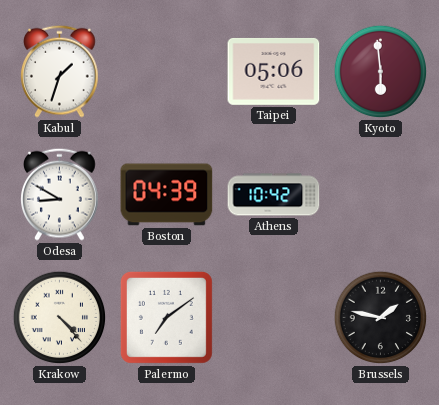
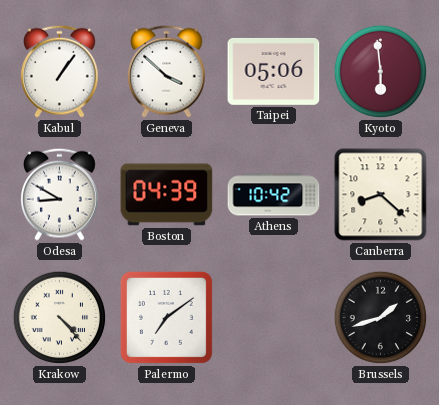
Kabul: 1:33 -> 1:06
Geneva: none -> 3:52
Canberra: none -> 8:22
Brussels: 1:47 -> 1:42
